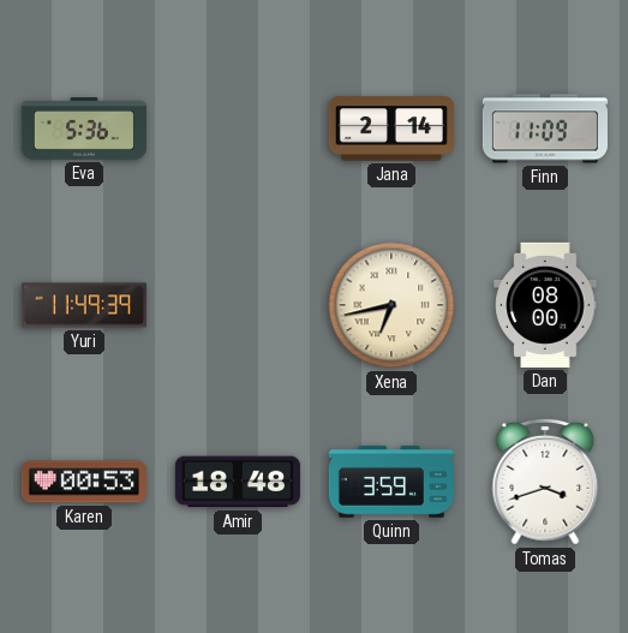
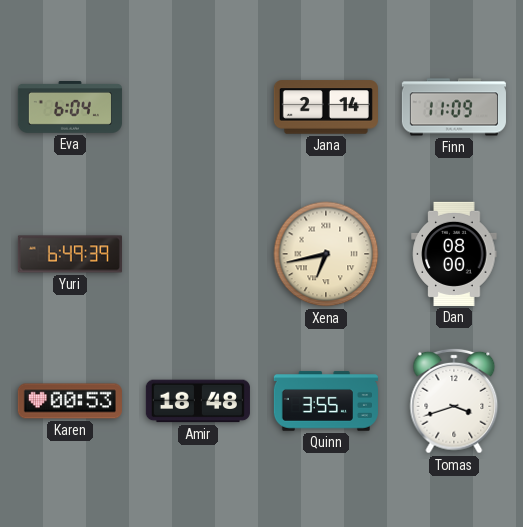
Eva: 5:36 -> 6:04
Yuri: 11:49 -> 6:49
Quinn: 3:59 -> 3:55
